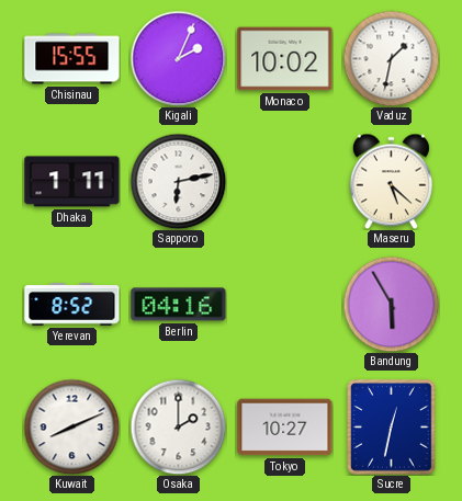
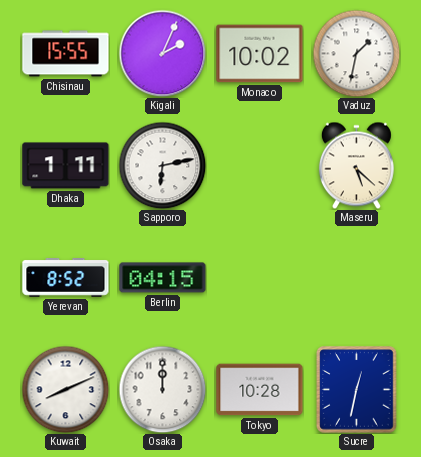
Berlin: 04:16 -> 04:15
Bandung: 5:55 -> none
Osaka: 2:00 -> 12:00
Tokyo: 10:27 -> 10:28
